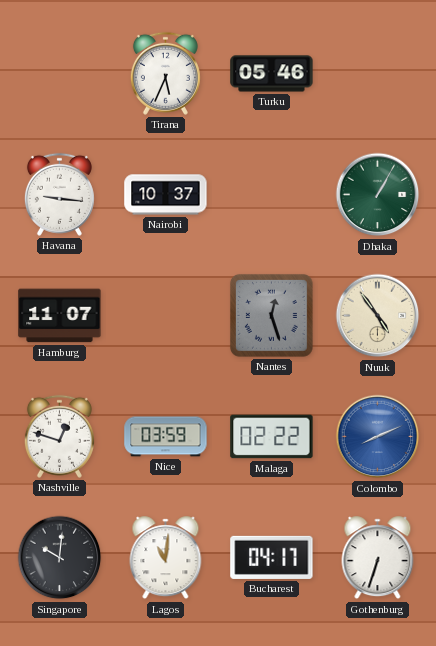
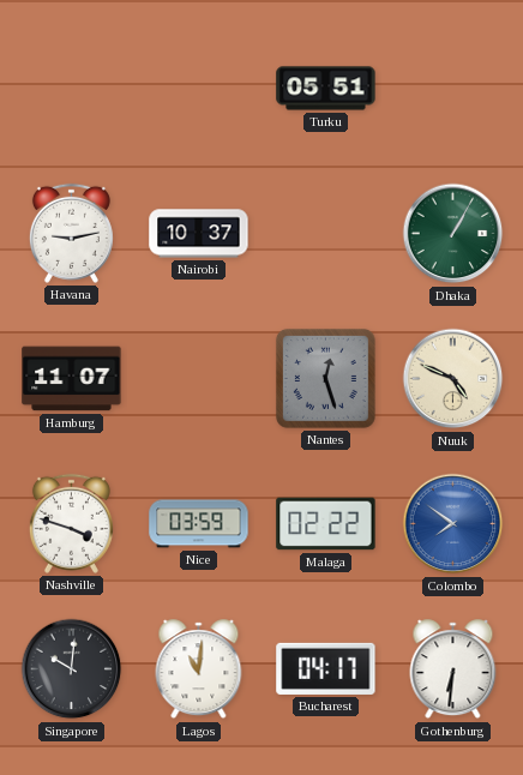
Tirana: 5:34 -> none
Turku: 05:46 -> 05:51
Havana: 9:16 -> 9:13
Nuuk: 4:54 -> 4:49
Nashville: 12:48 -> 3:48
Colombo: 8:11 -> 7:51
Gothenburg: 6:33 -> 6:31
